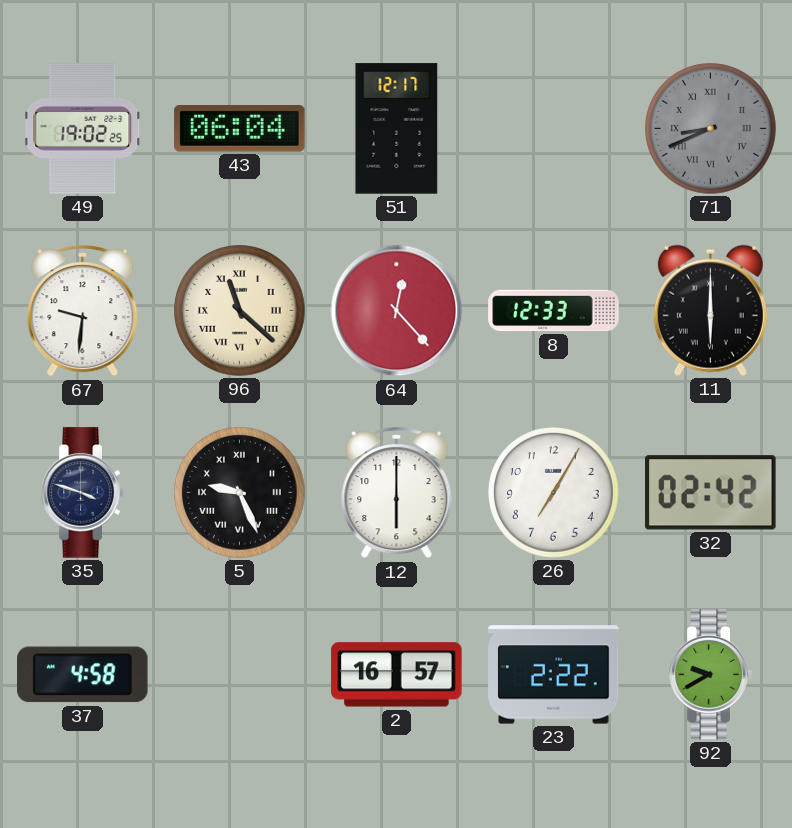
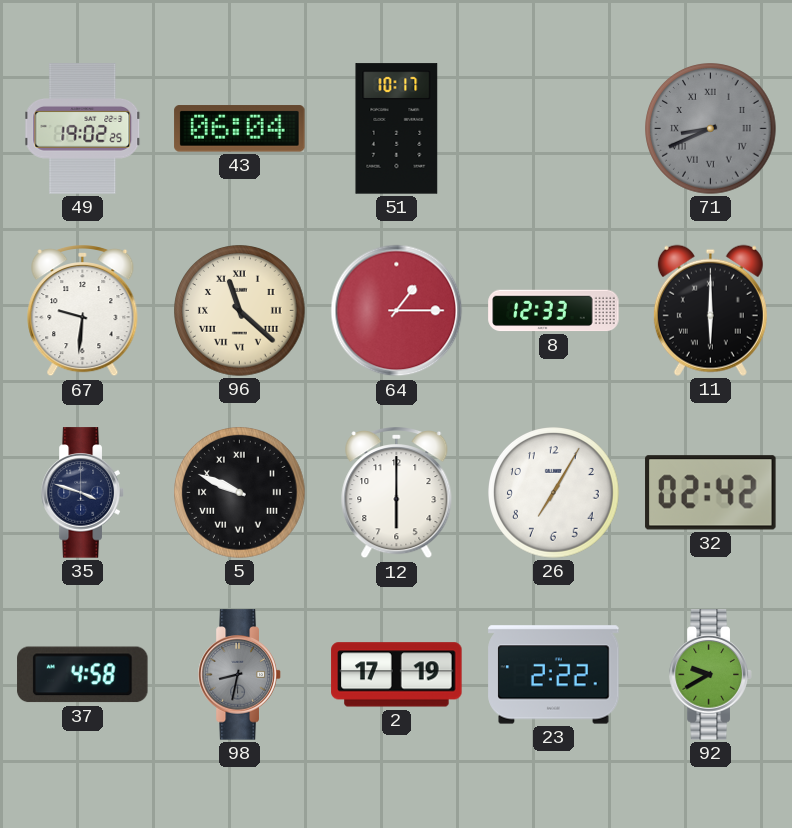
51: 12:17 -> 10:17
64: 12:23 -> 1:15
5: 9:26 -> 9:49
98: none -> 8:32
2: 16:57 -> 17:19
